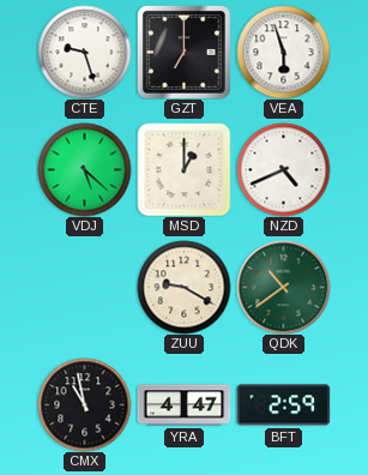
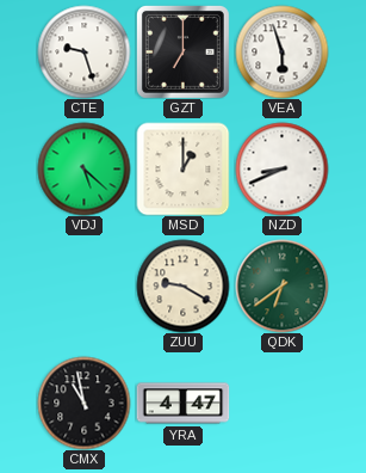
NZD: 4:41 -> 8:41
QDK: 10:39 -> 6:39
BFT: 2:59 -> none
